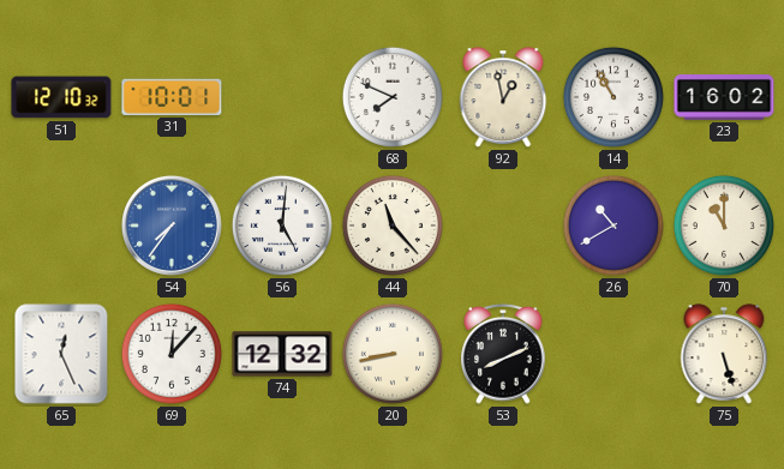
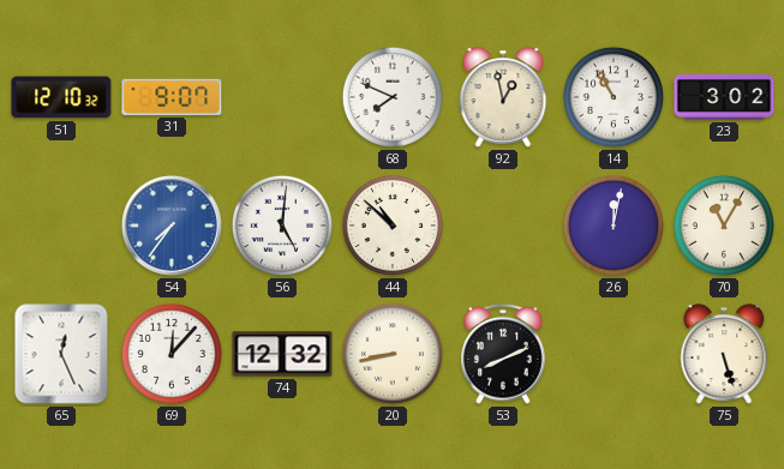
31: 10:01 -> 9:07
23: 16:02 -> 3:02
44: 11:23 -> 10:52
26: 10:40 -> 12:02
70: 11:00 -> 11:05
